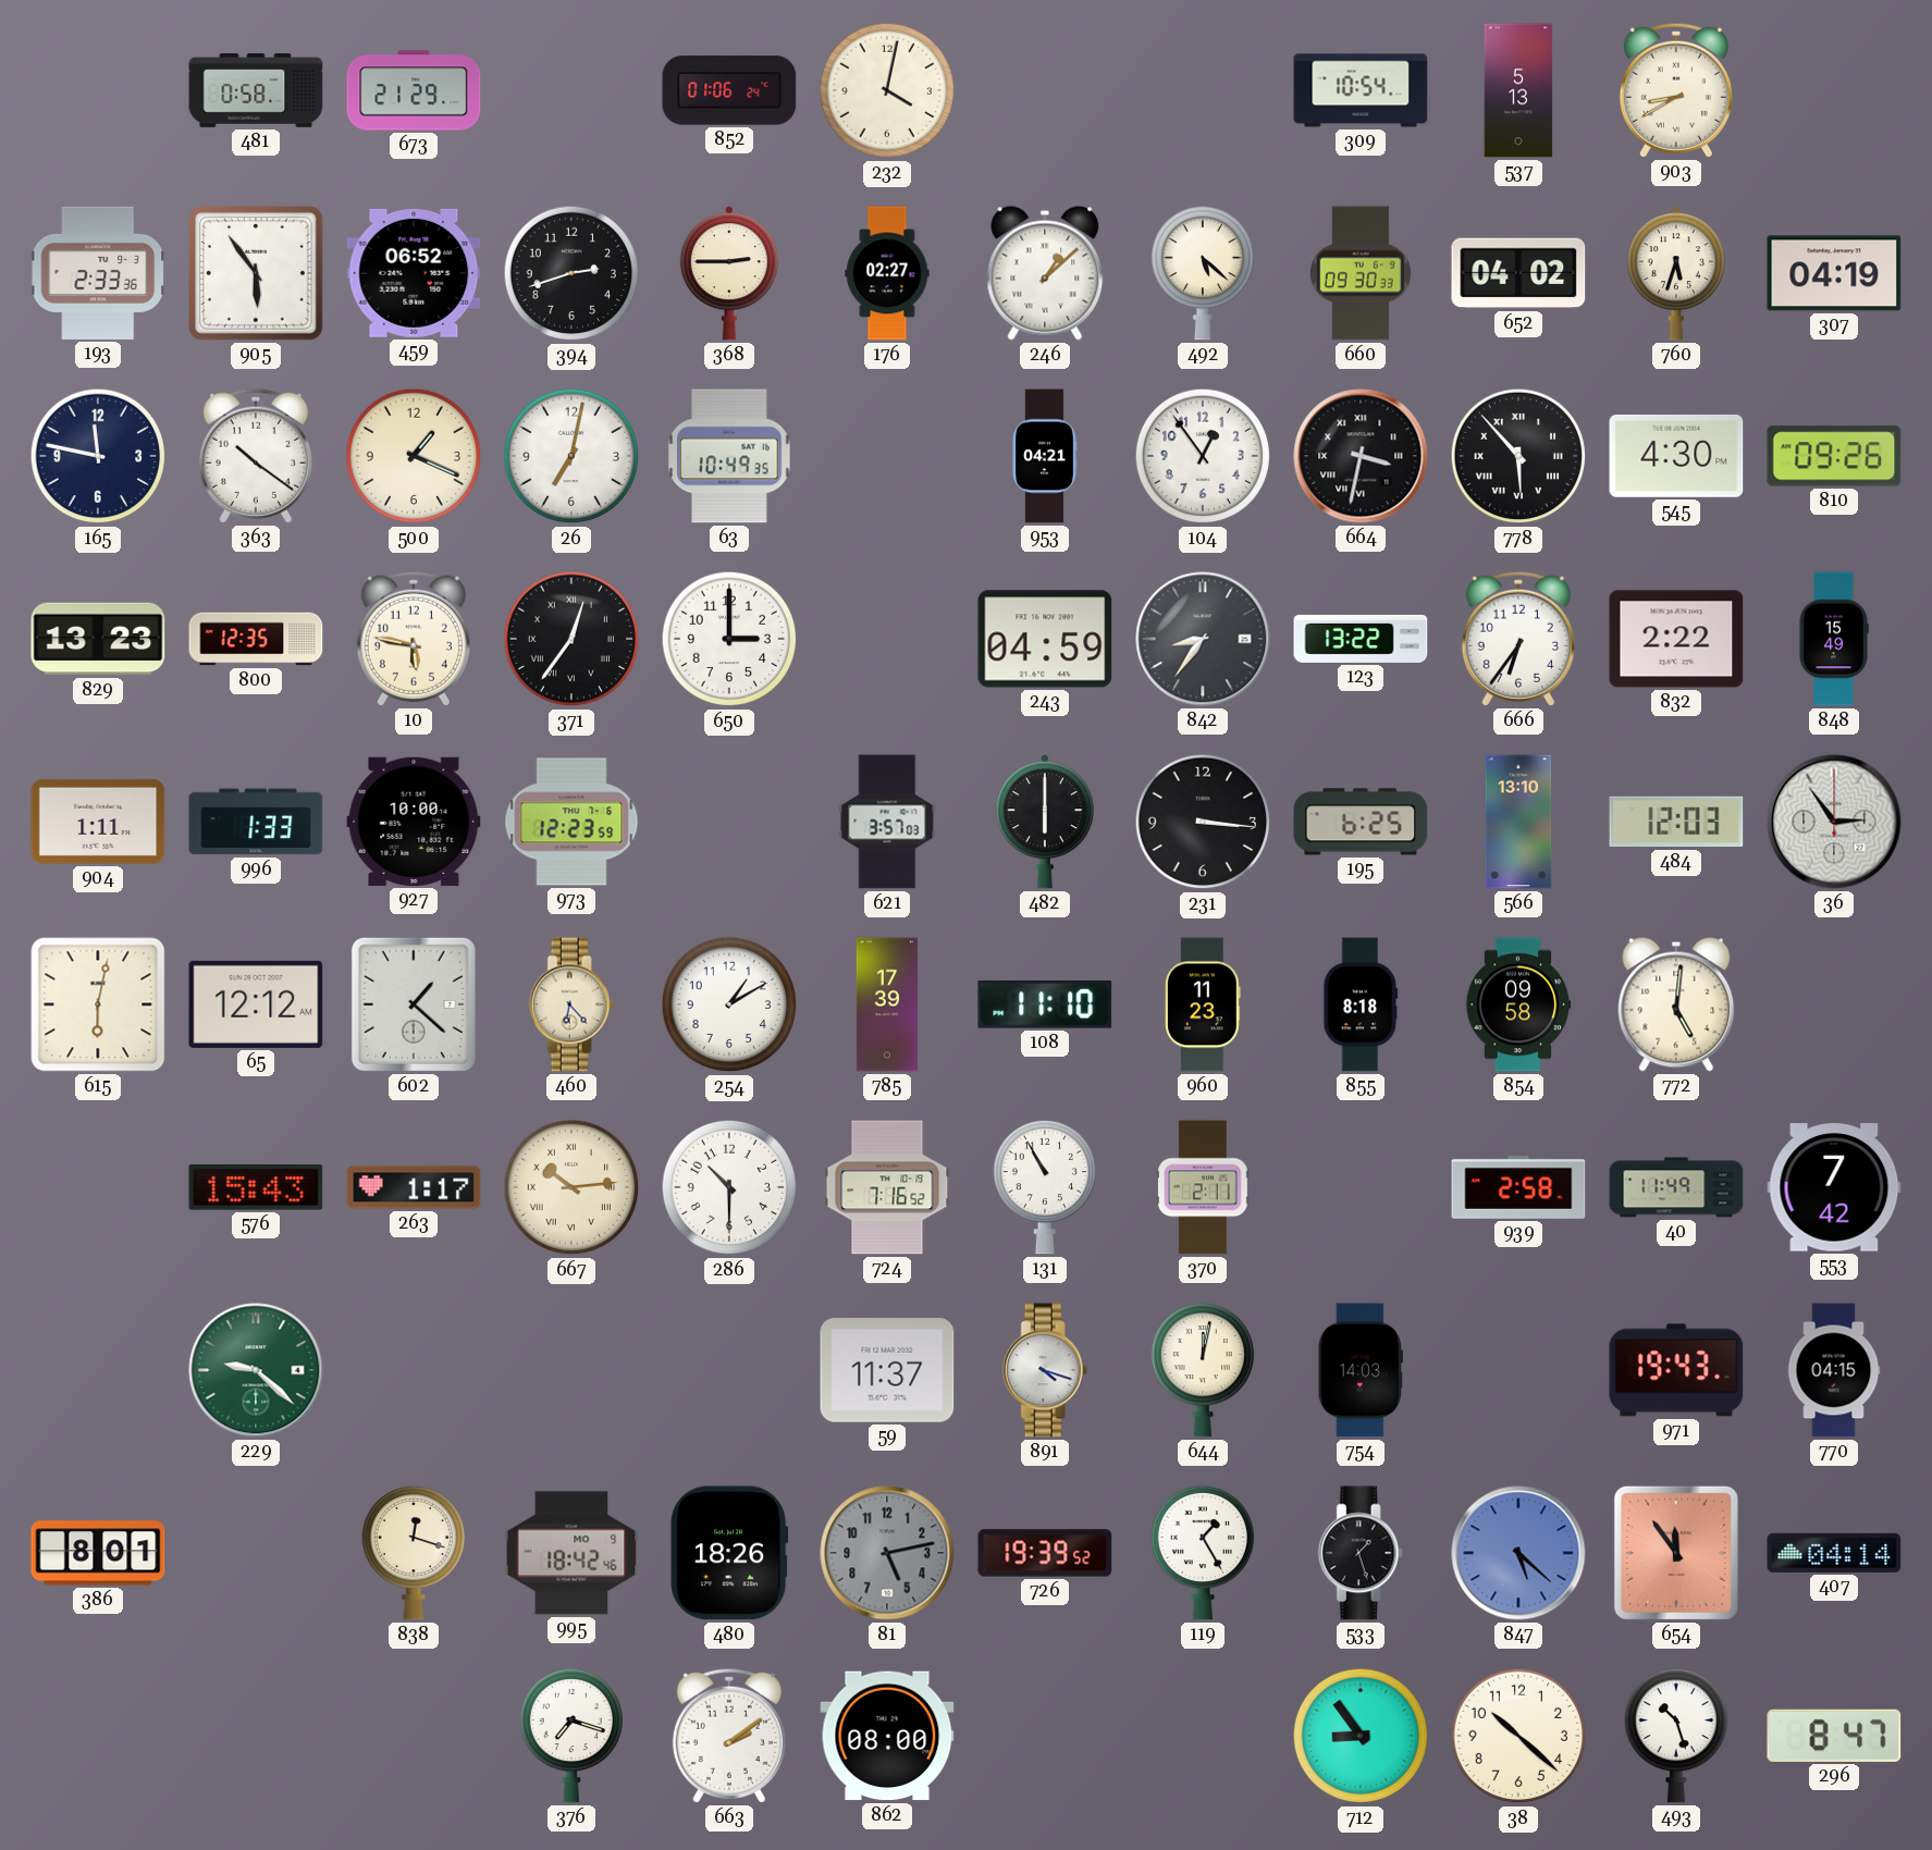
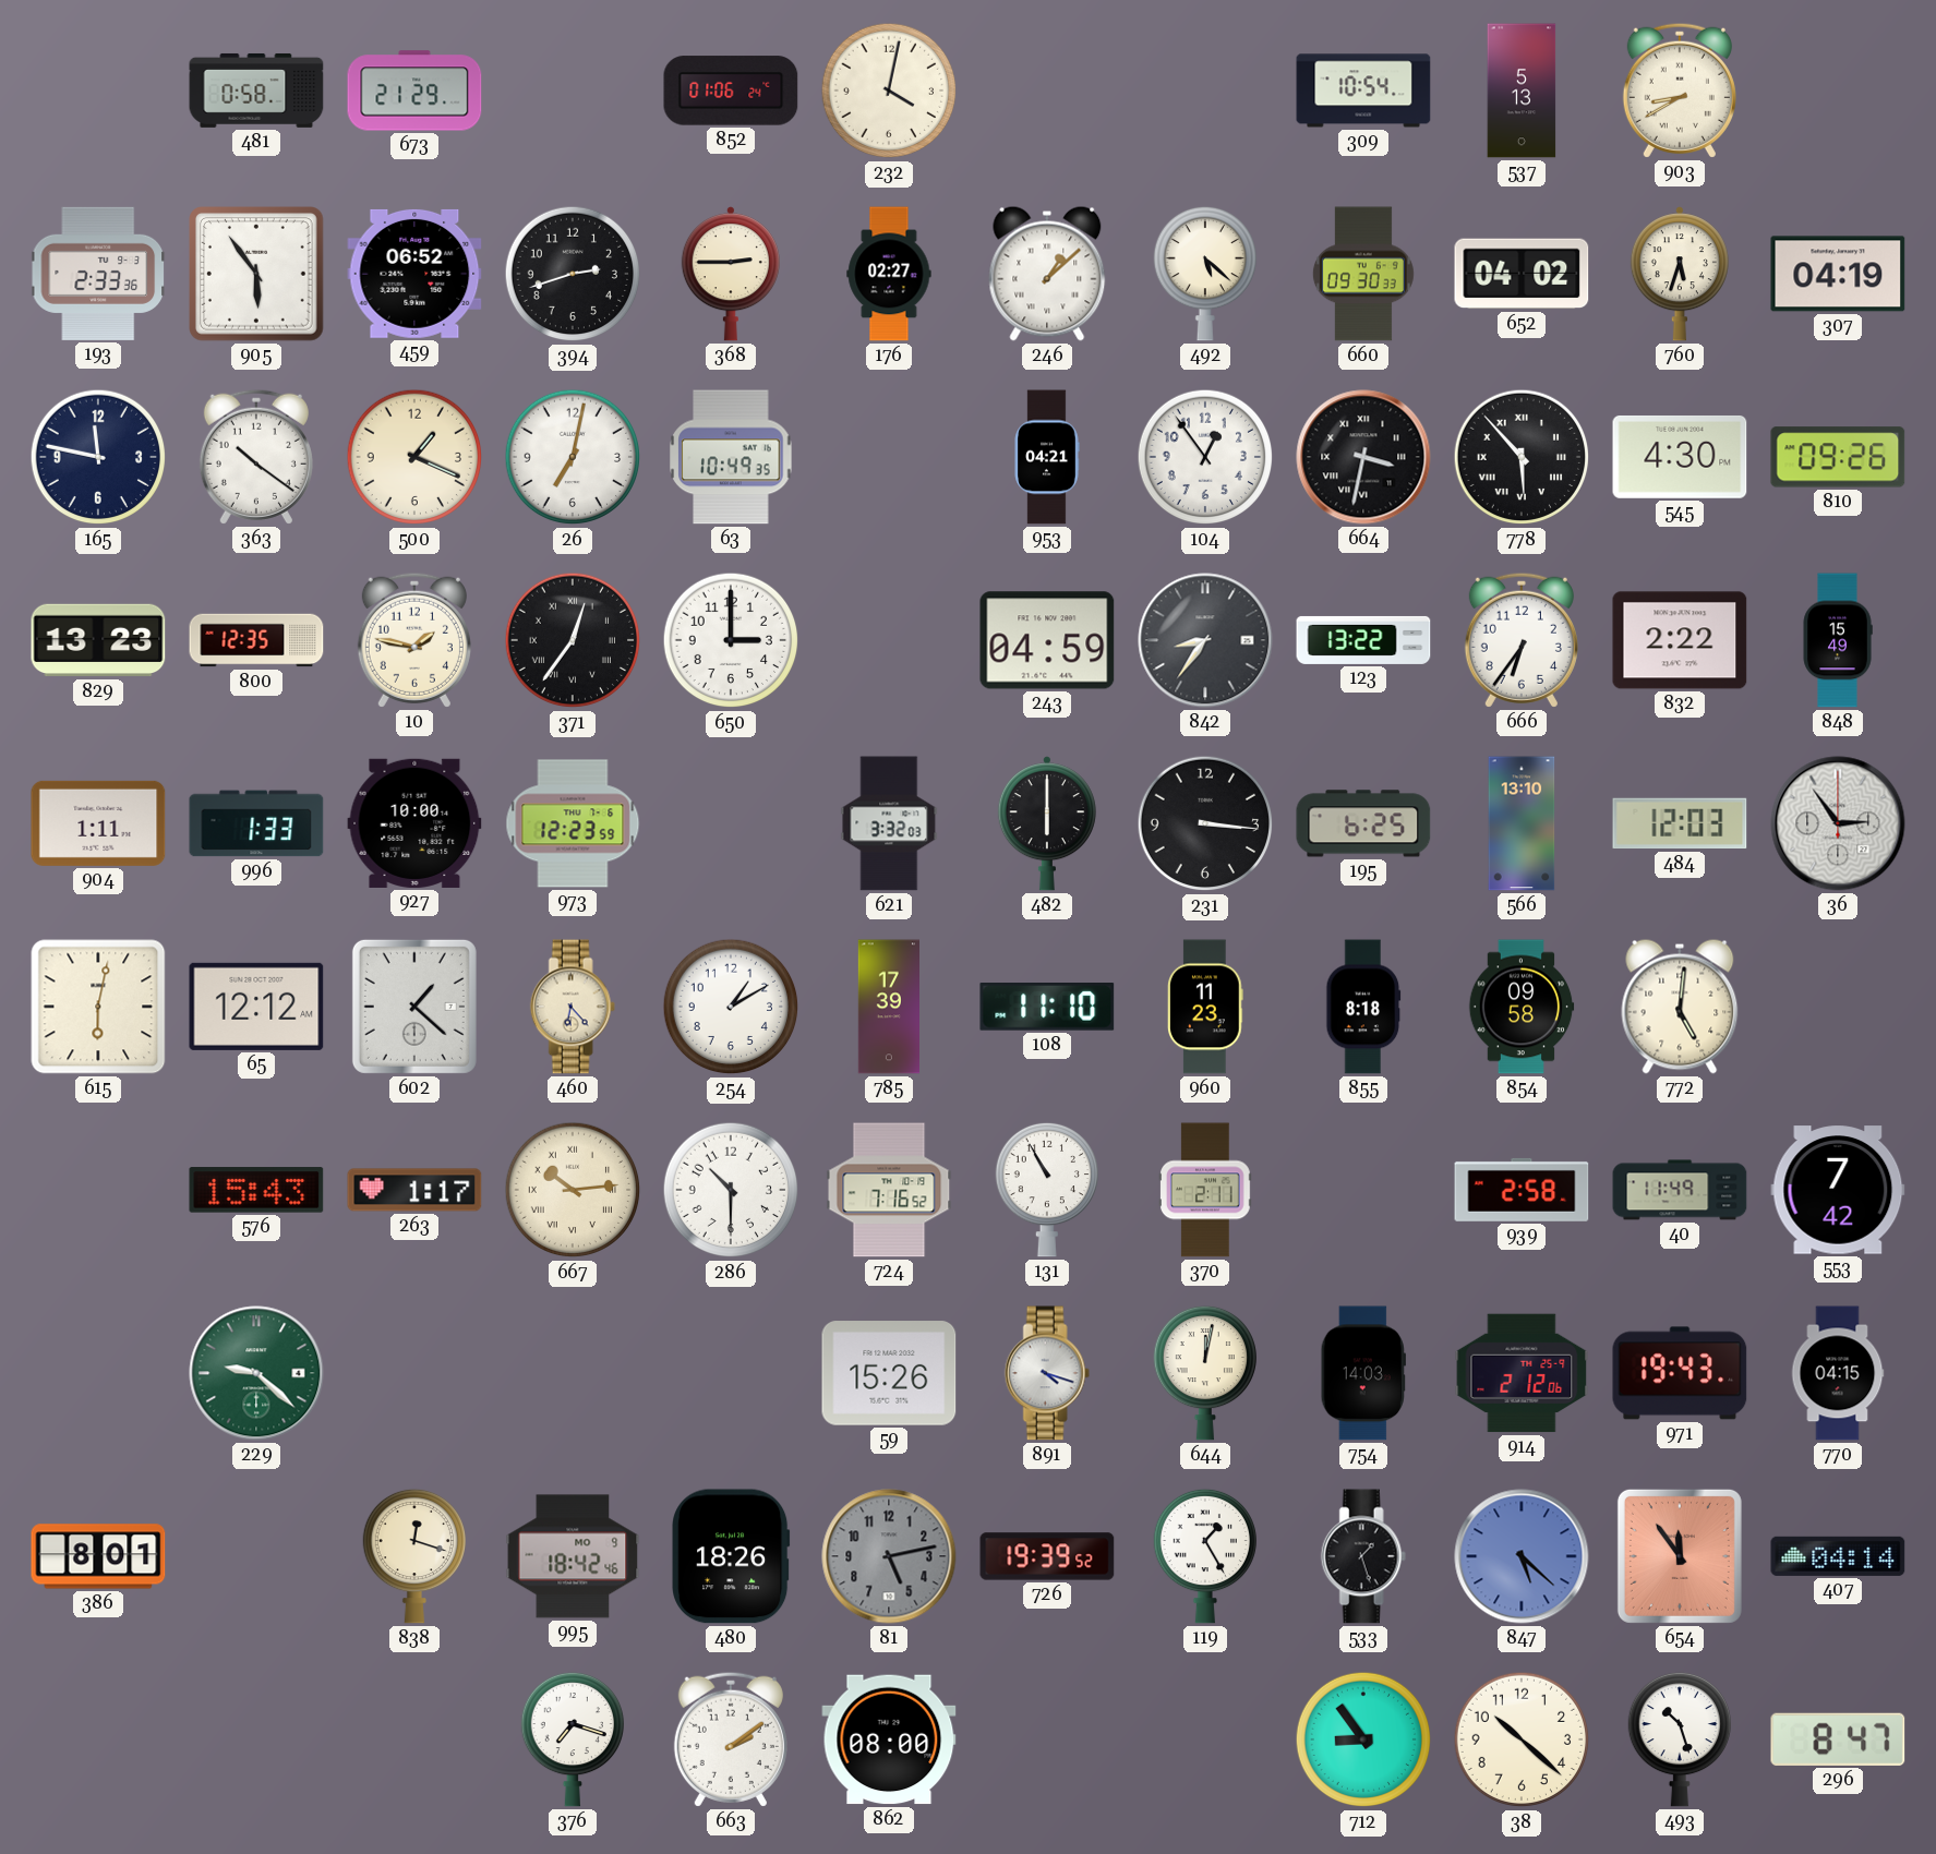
10: 5:47 -> 1:47
621: 3:57 -> 3:32
59: 11:37 -> 15:26
914: none -> 2:12
